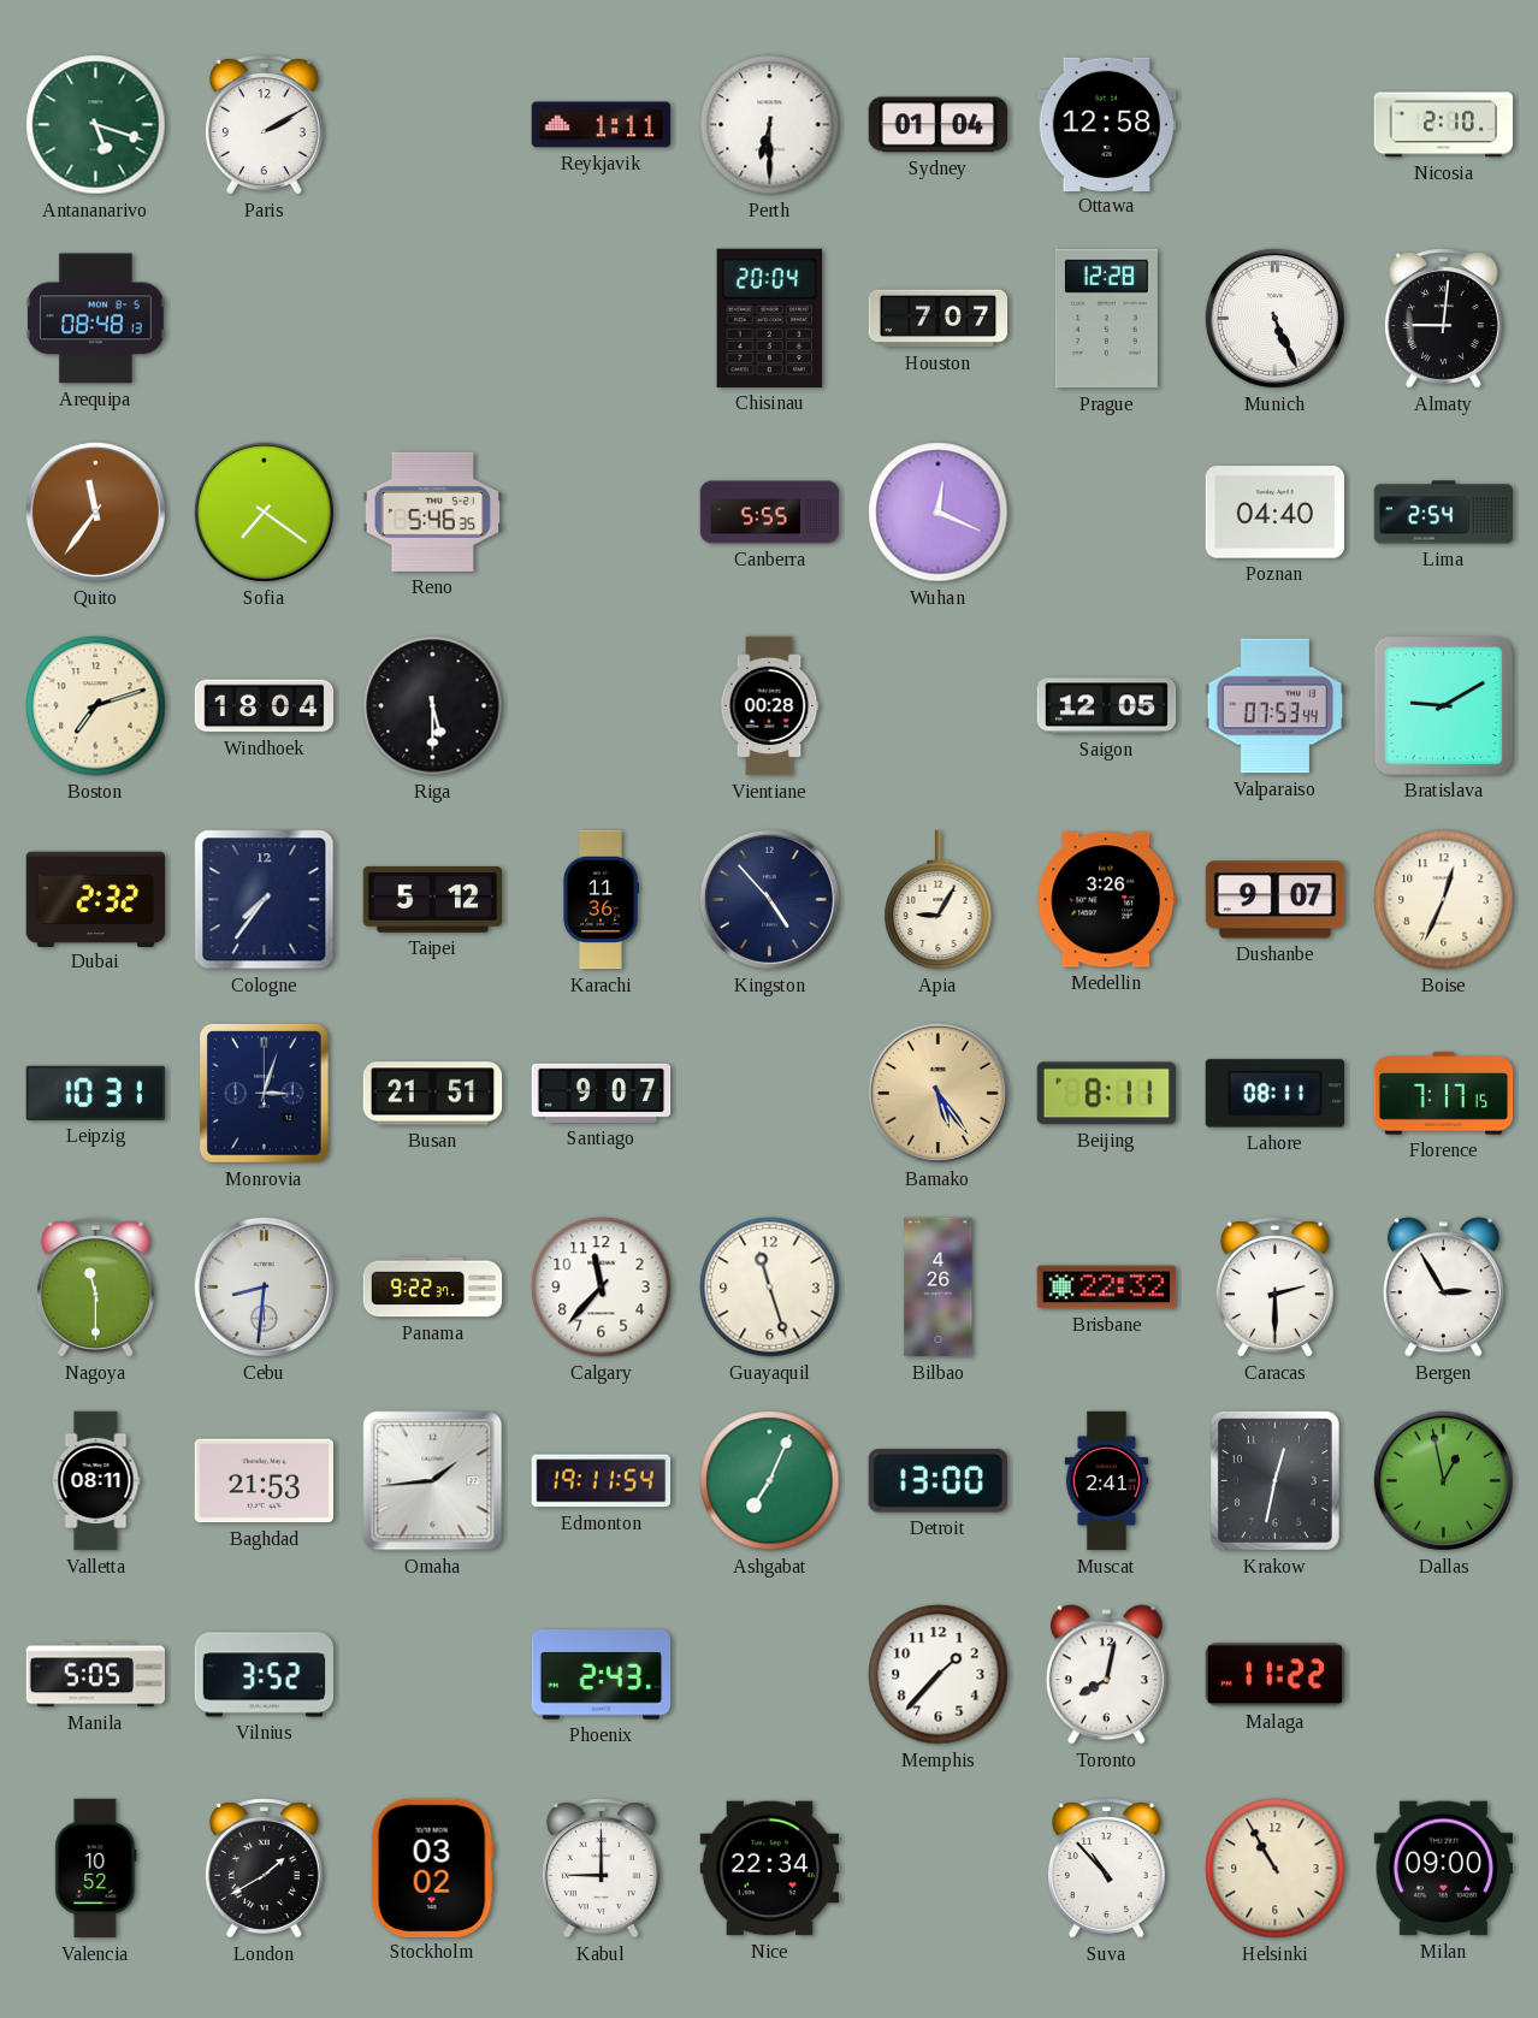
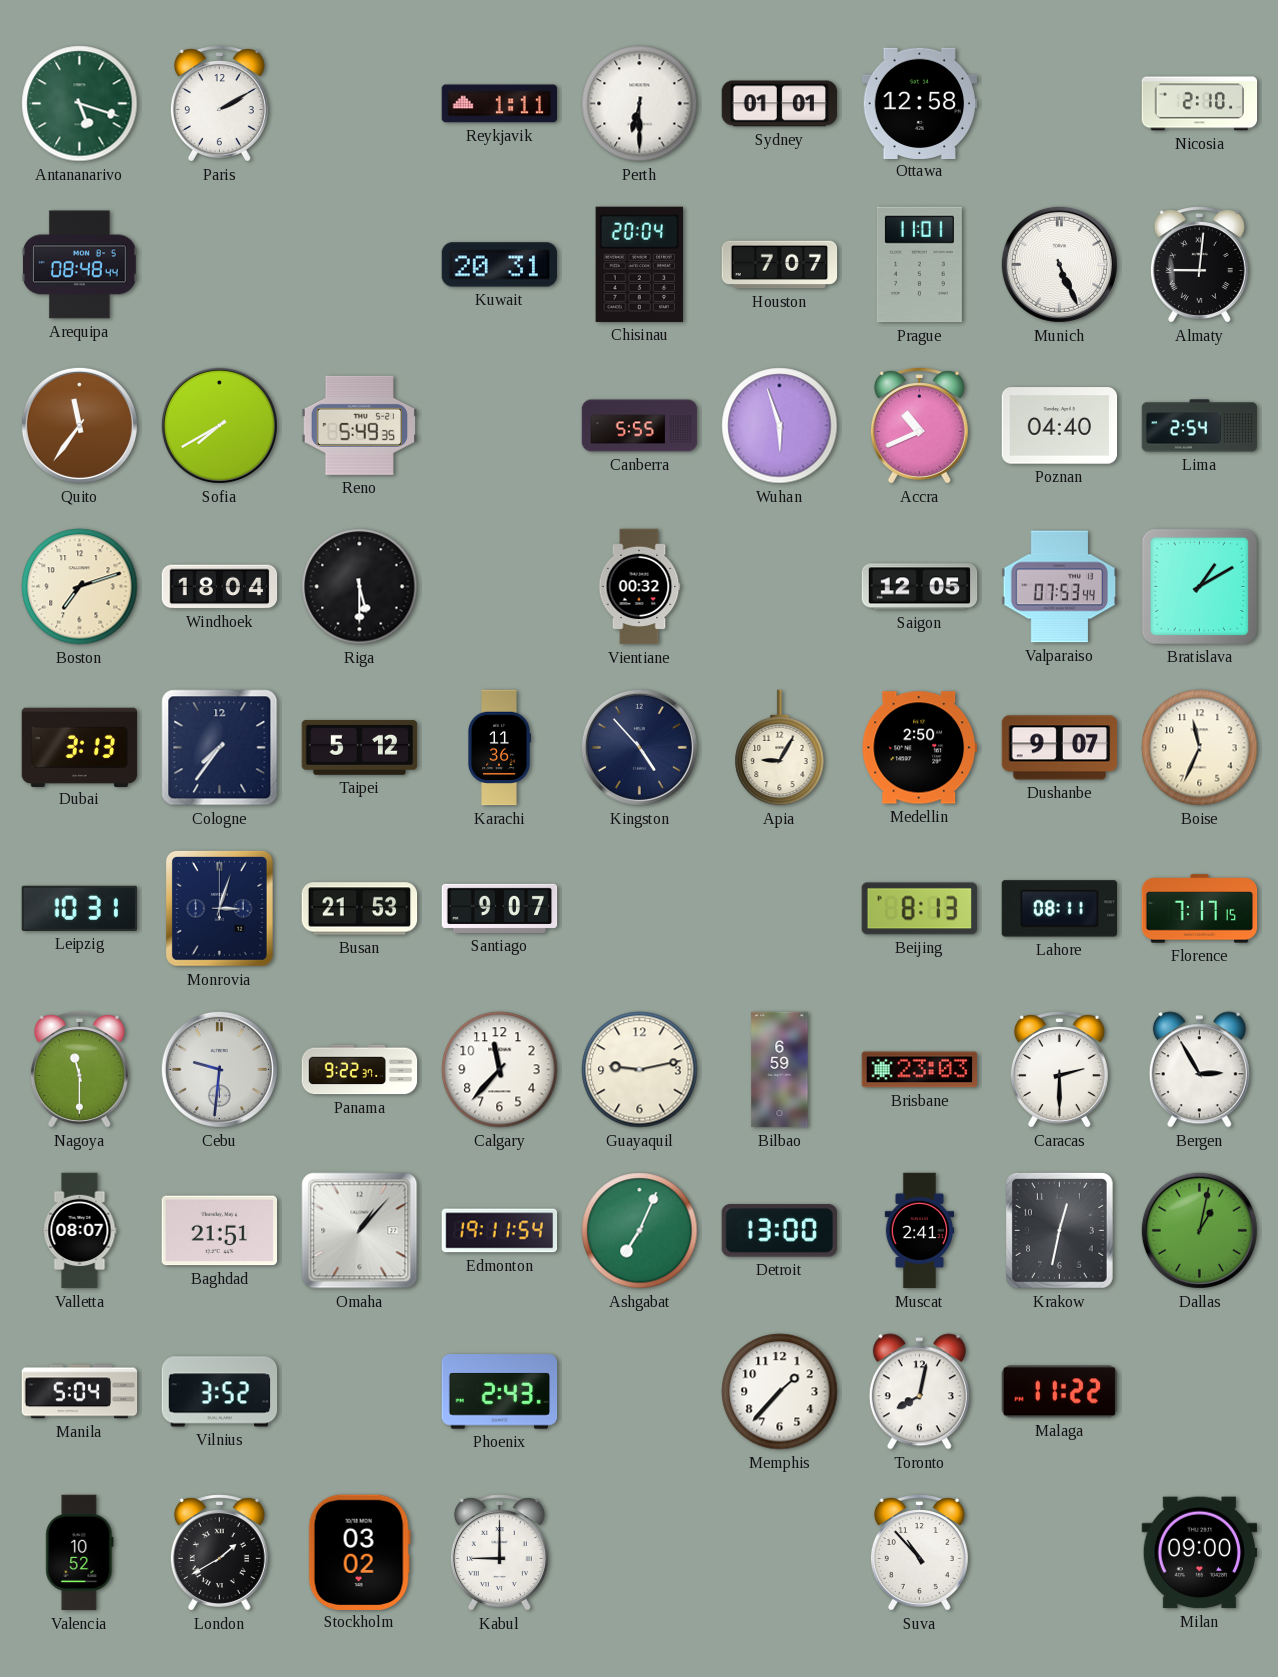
Sydney: 01:04 -> 01:01
Arequipa: 08:48:13 -> 08:48:44
Kuwait: none -> 20:31
Prague: 12:28 -> 11:01
Sofia: 7:21 -> 7:40
Reno: 5:46 -> 5:49
Wuhan: 12:19 -> 5:57
Accra: none -> 10:41
Vientiane: 00:28 -> 00:32
Bratislava: 9:10 -> 1:10
Dubai: 2:32 -> 3:13
Medellin: 3:26 -> 2:50
Boise: 12:34 -> 11:34
Busan: 21:51 -> 21:53
Bamako: 5:24 -> none
Beijing: 8:11 -> 8:13
Cebu: 8:31 -> 9:31
Guayaquil: 11:27 -> 9:13
Bilbao: 4:26 -> 6:59
Brisbane: 22:32 -> 23:03
Valletta: 08:11 -> 08:07
Baghdad: 21:53 -> 21:51
Omaha: 1:44 -> 1:07
Dallas: 12:58 -> 1:02
Manila: 5:05 -> 5:04
Nice: 22:34 -> none
Helsinki: 10:55 -> none
